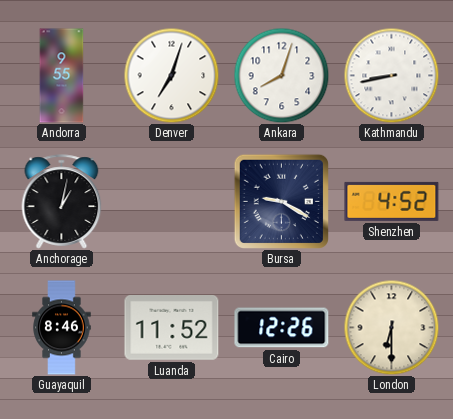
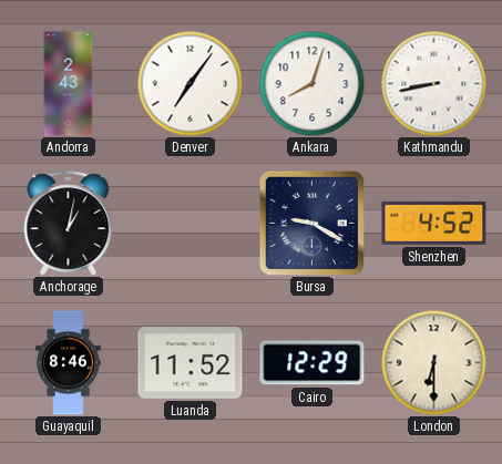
Andorra: 9:55 -> 2:43
Denver: 7:03 -> 7:06
Cairo: 12:26 -> 12:29
